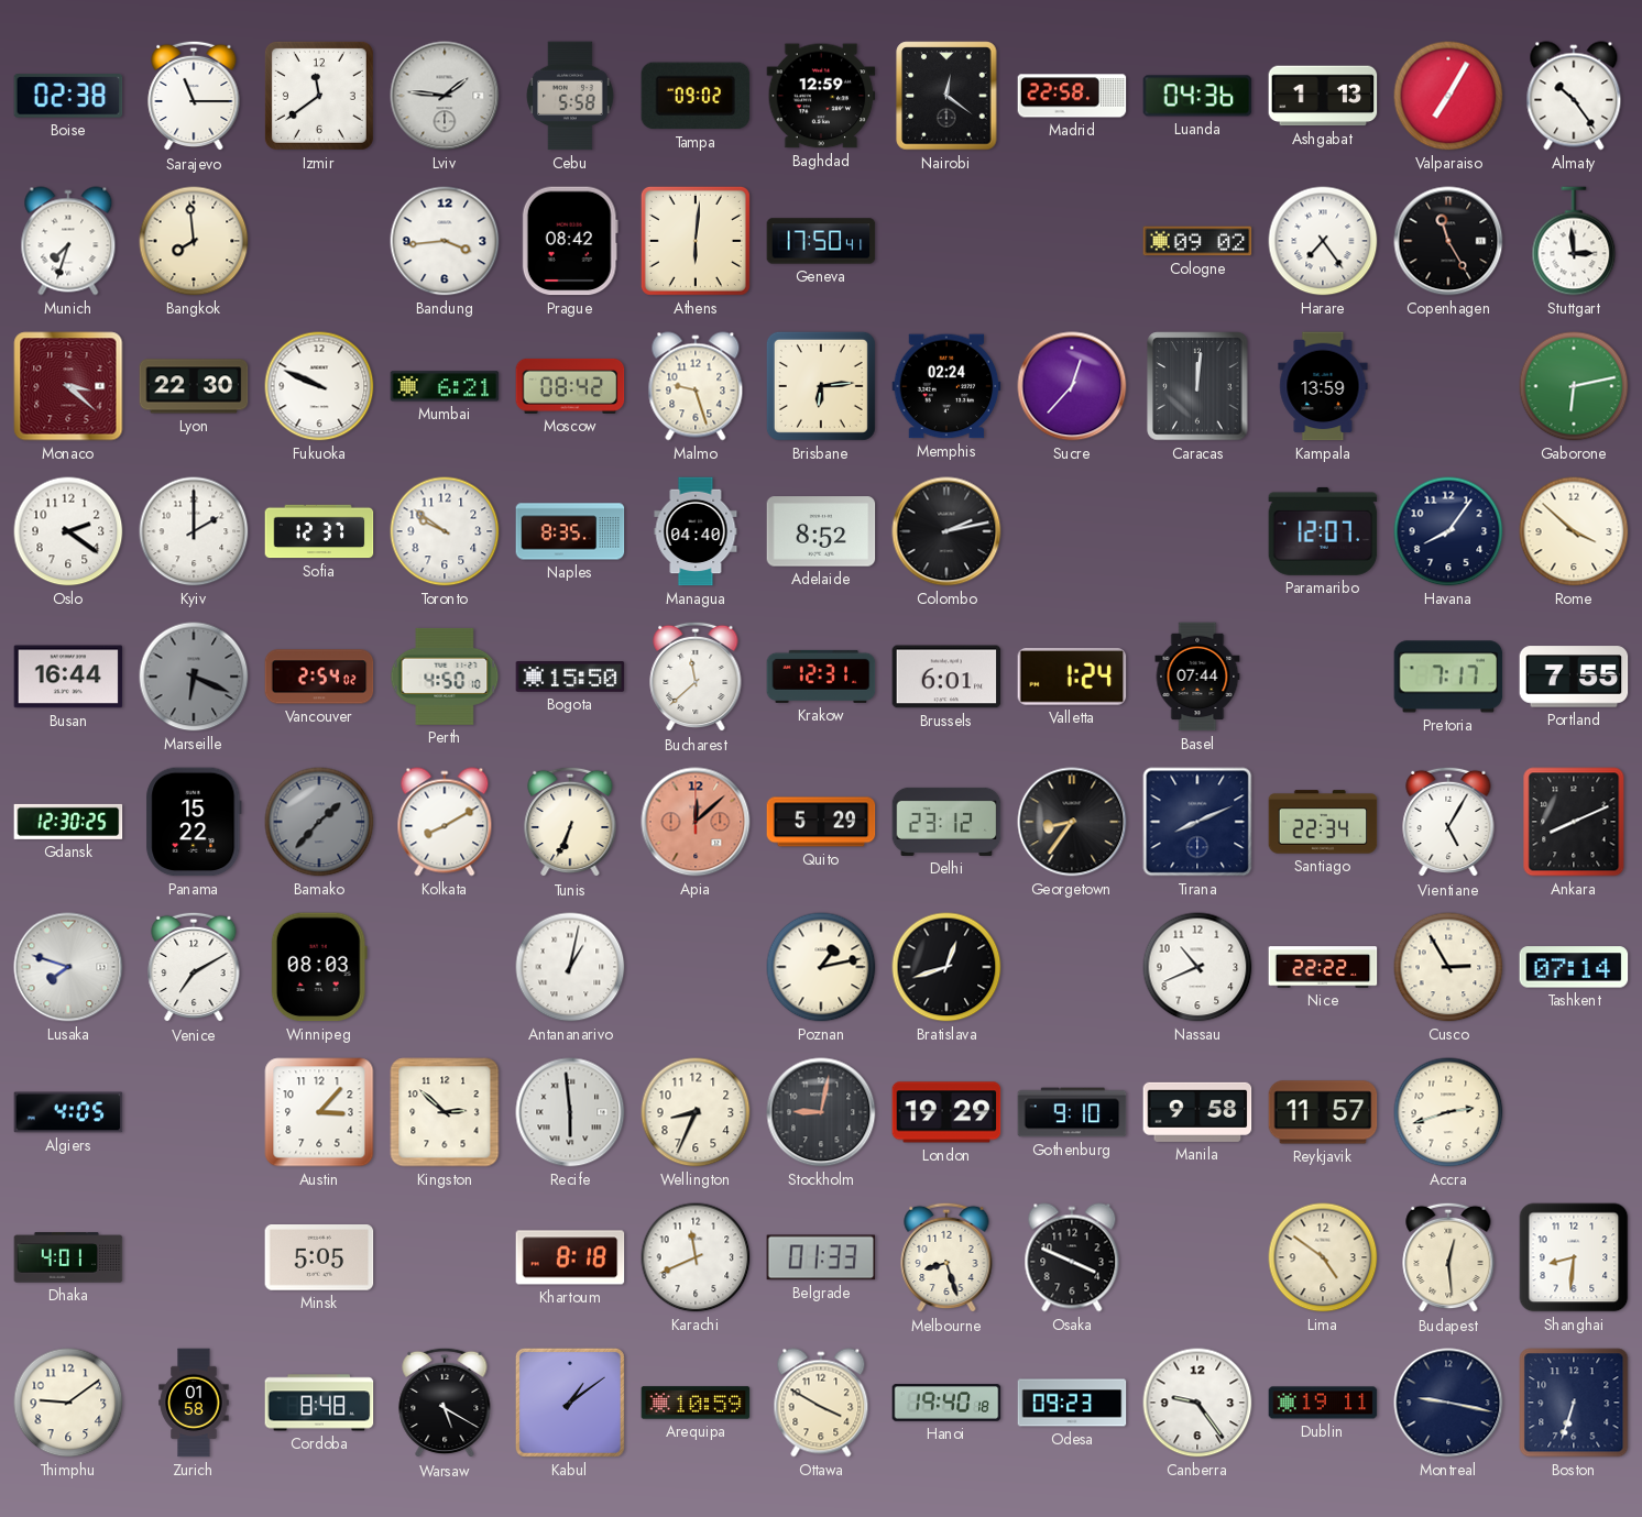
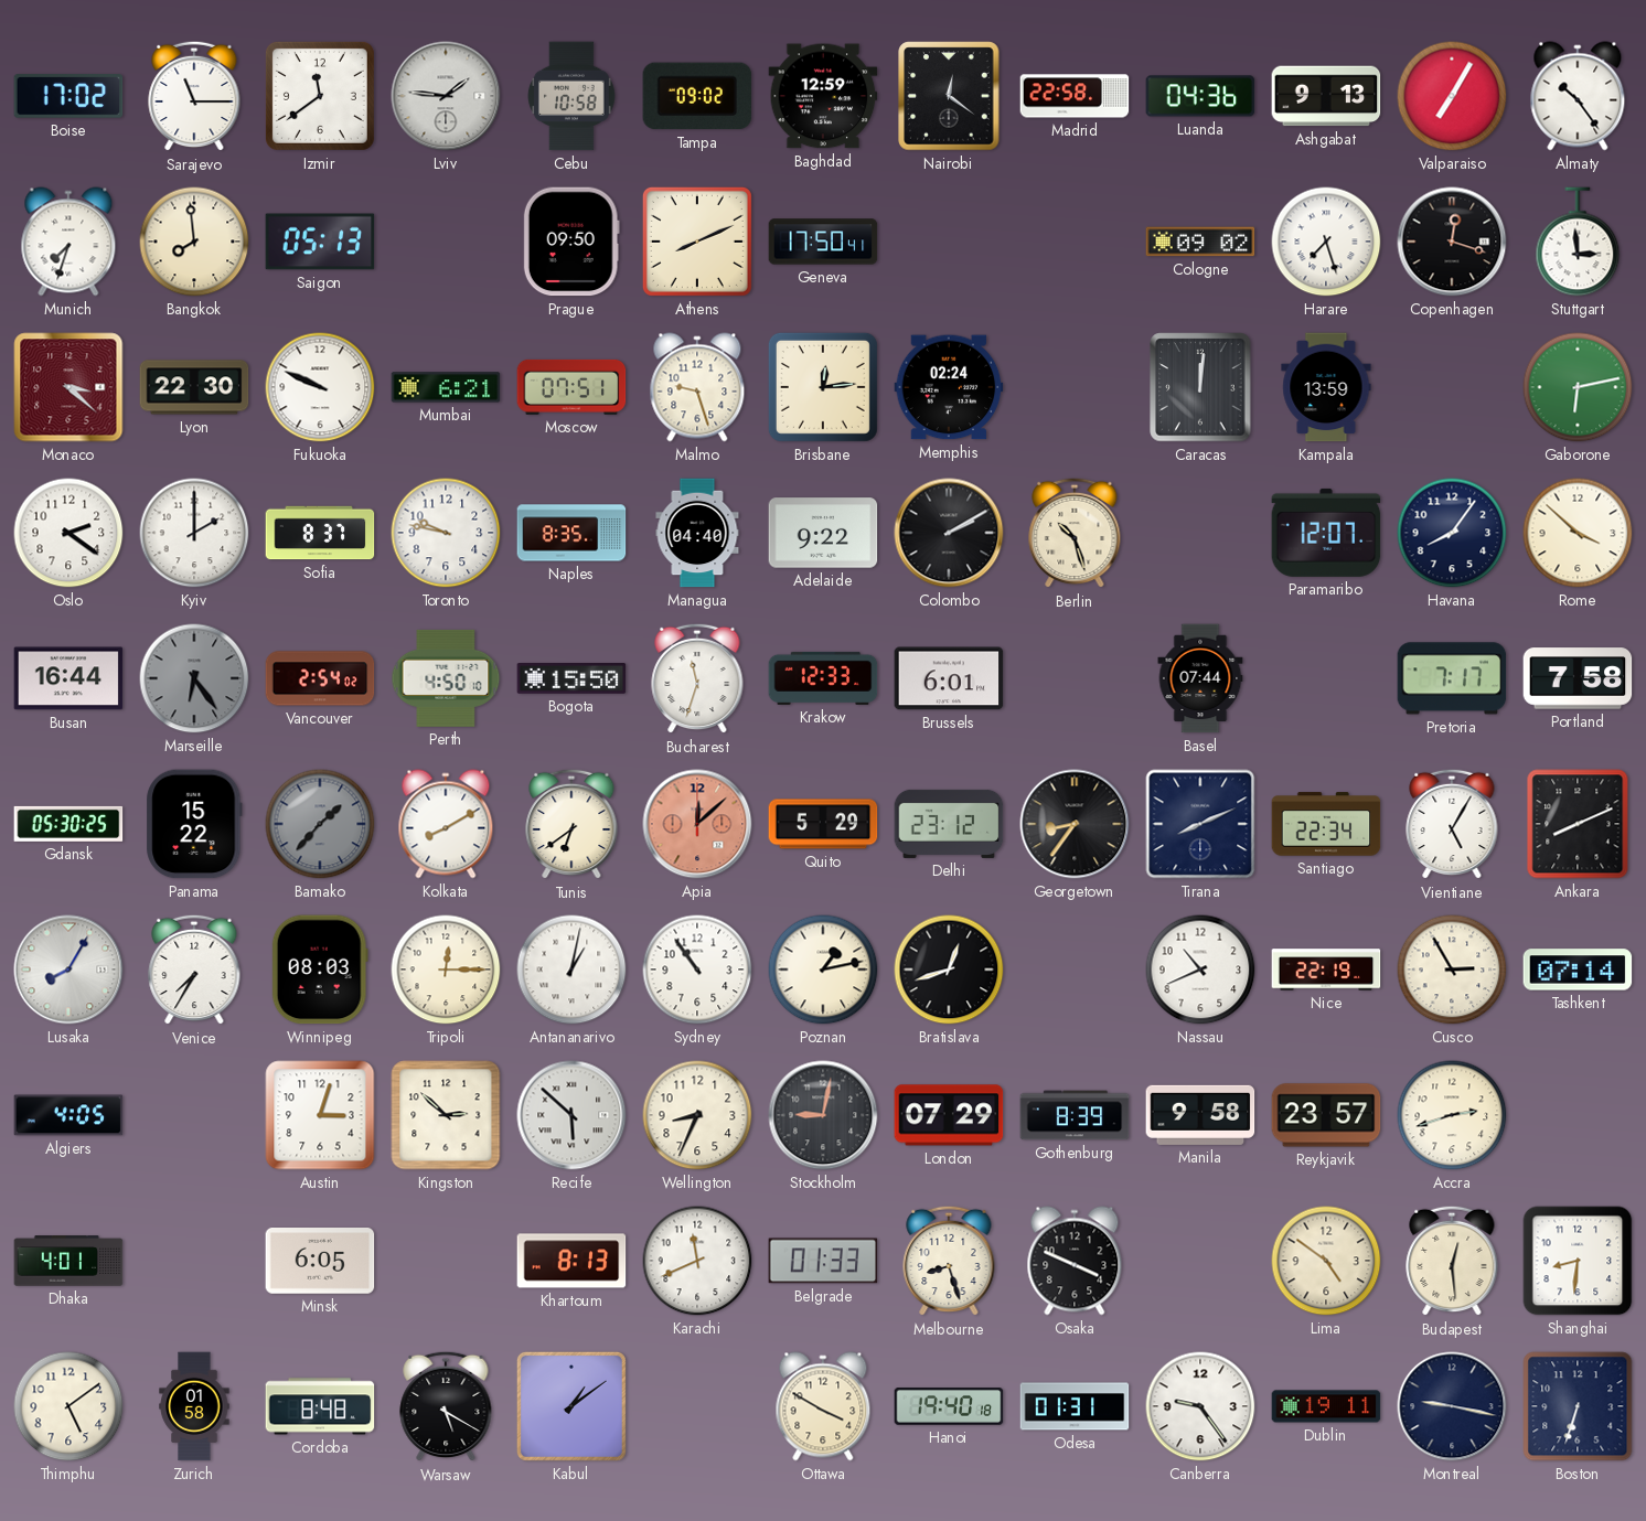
Boise: 02:38 -> 17:02
Cebu: 5:58 -> 10:58
Ashgabat: 1:13 -> 9:13
Saigon: none -> 05:13
Bandung: 3:44 -> none
Prague: 08:42 -> 09:50
Athens: 6:01 -> 8:11
Harare: 7:24 -> 7:27
Copenhagen: 11:25 -> 12:18
Moscow: 08:42 -> 07:51
Brisbane: 6:14 -> 12:14
Sucre: 12:37 -> none
Sofia: 12:37 -> 8:37
Toronto: 9:51 -> 9:47
Adelaide: 8:52 -> 9:22
Colombo: 2:13 -> 2:10
Berlin: none -> 10:27
Marseille: 6:19 -> 6:24
Bucharest: 11:38 -> 11:33
Krakow: 12:31 -> 12:33
Valletta: 1:24 -> none
Portland: 7:55 -> 7:58
Gdansk: 12:30 -> 05:30
Tunis: 6:34 -> 6:39
Lusaka: 7:48 -> 8:05
Venice: 7:10 -> 7:35
Tripoli: none -> 12:15
Sydney: none -> 10:54
Nice: 22:22 -> 22:19
Austin: 3:07 -> 3:03
Recife: 5:59 -> 5:52
London: 19:29 -> 07:29
Gothenburg: 9:10 -> 8:39
Reykjavik: 11:57 -> 23:57
Minsk: 5:05 -> 6:05
Khartoum: 8:18 -> 8:13
Thimphu: 9:09 -> 5:09
Arequipa: 10:59 -> none
Odesa: 09:23 -> 01:31
